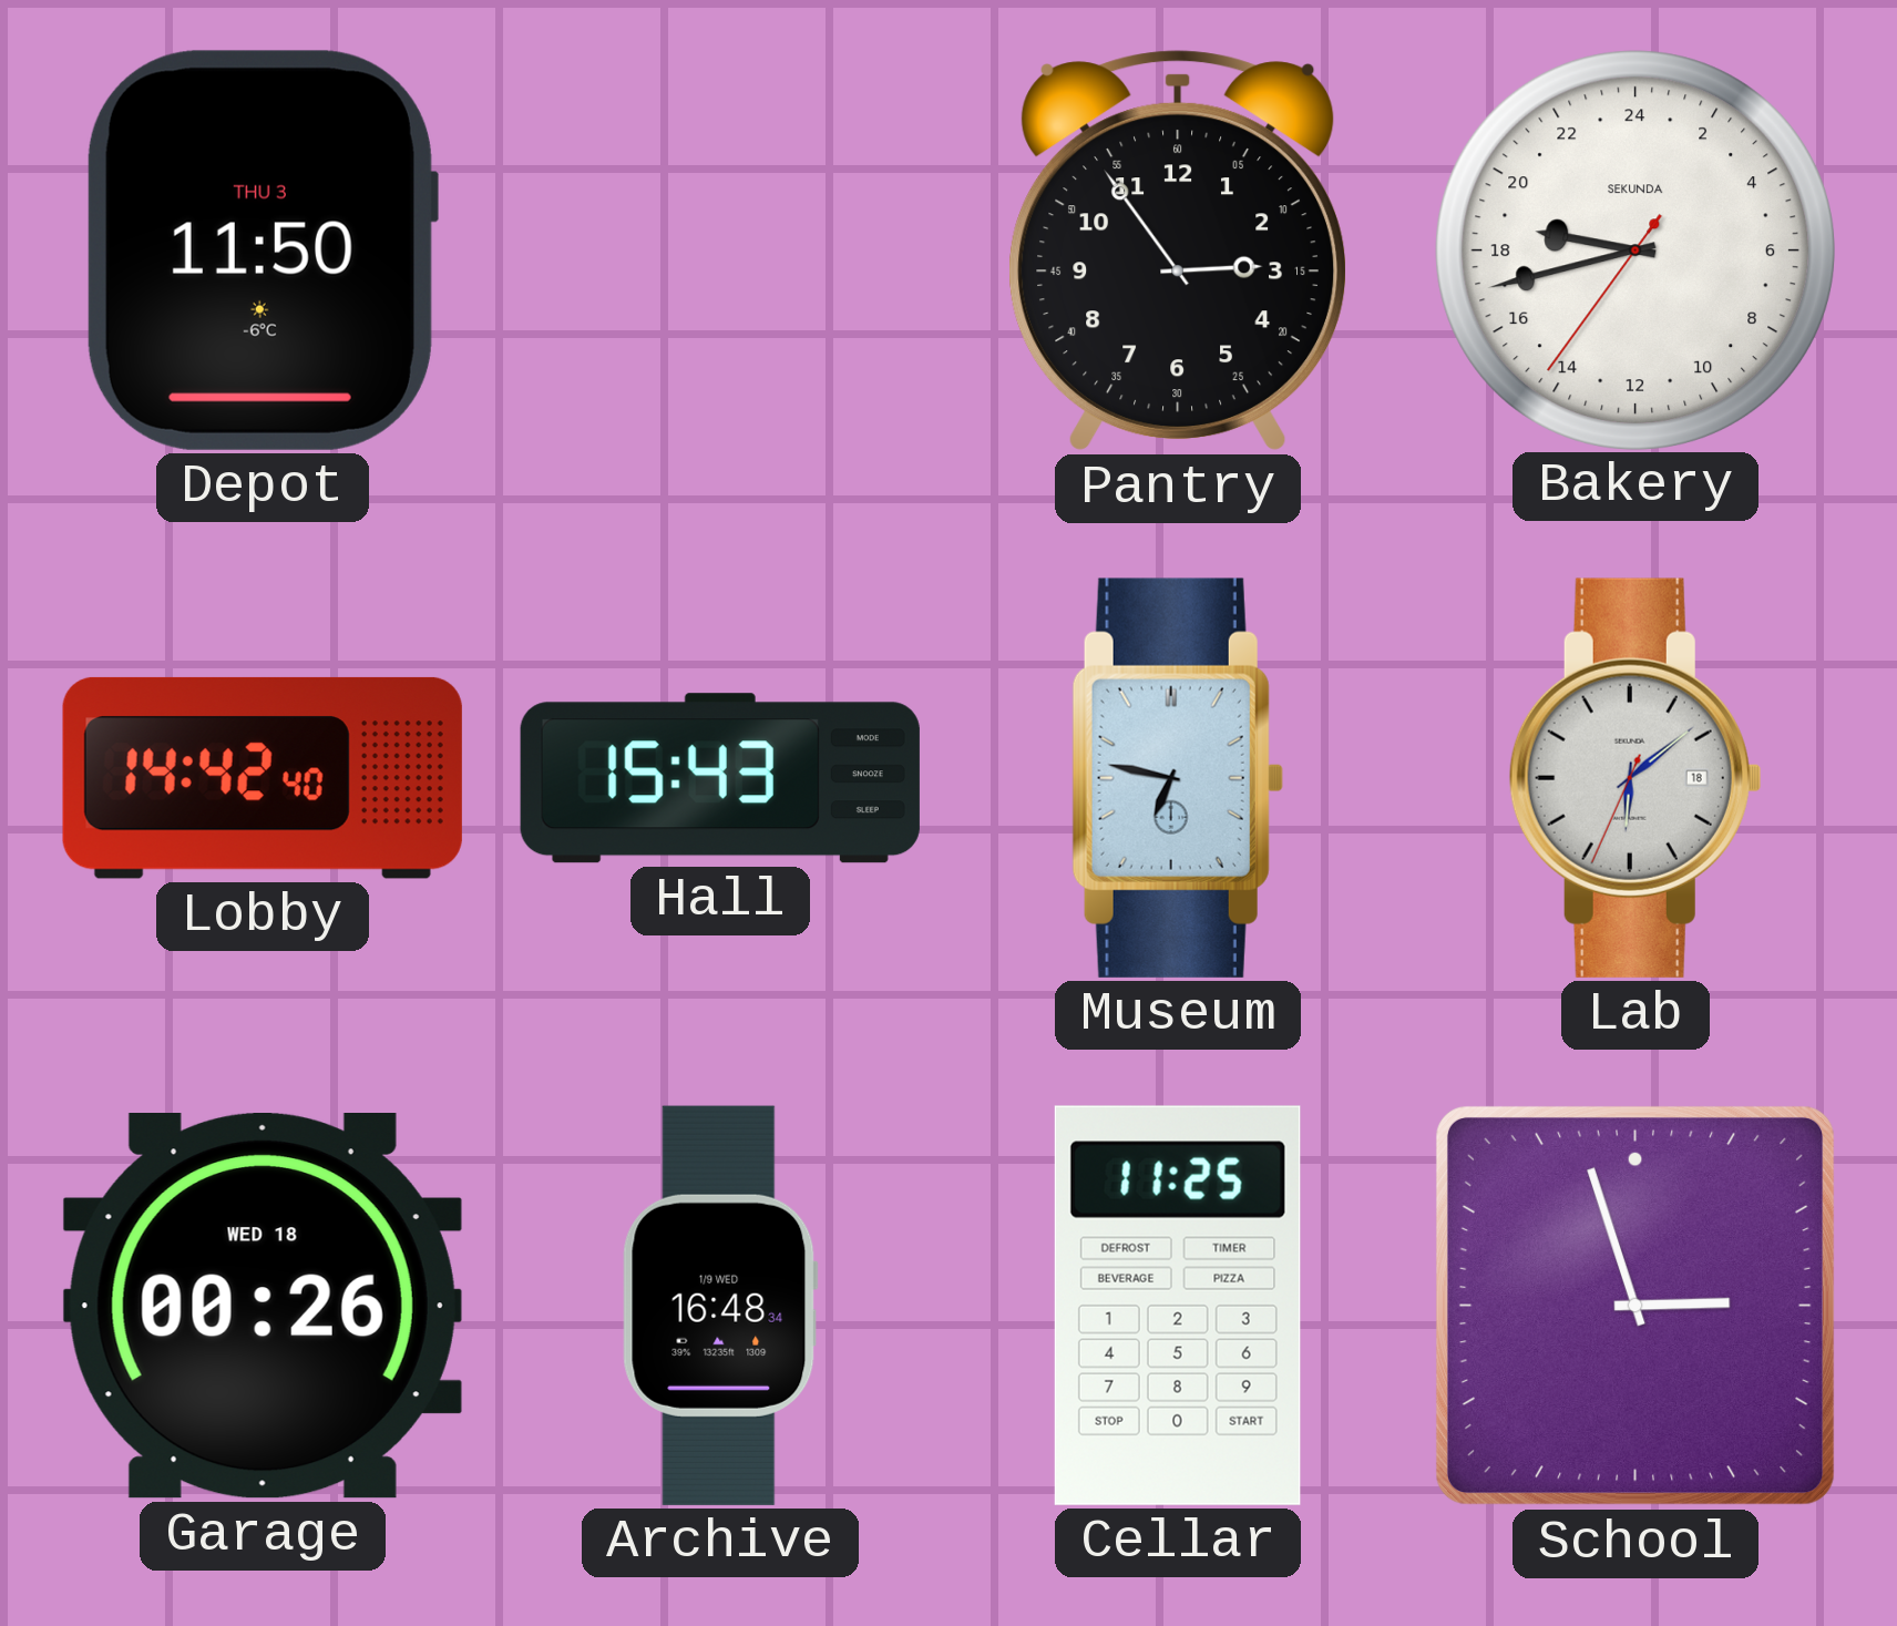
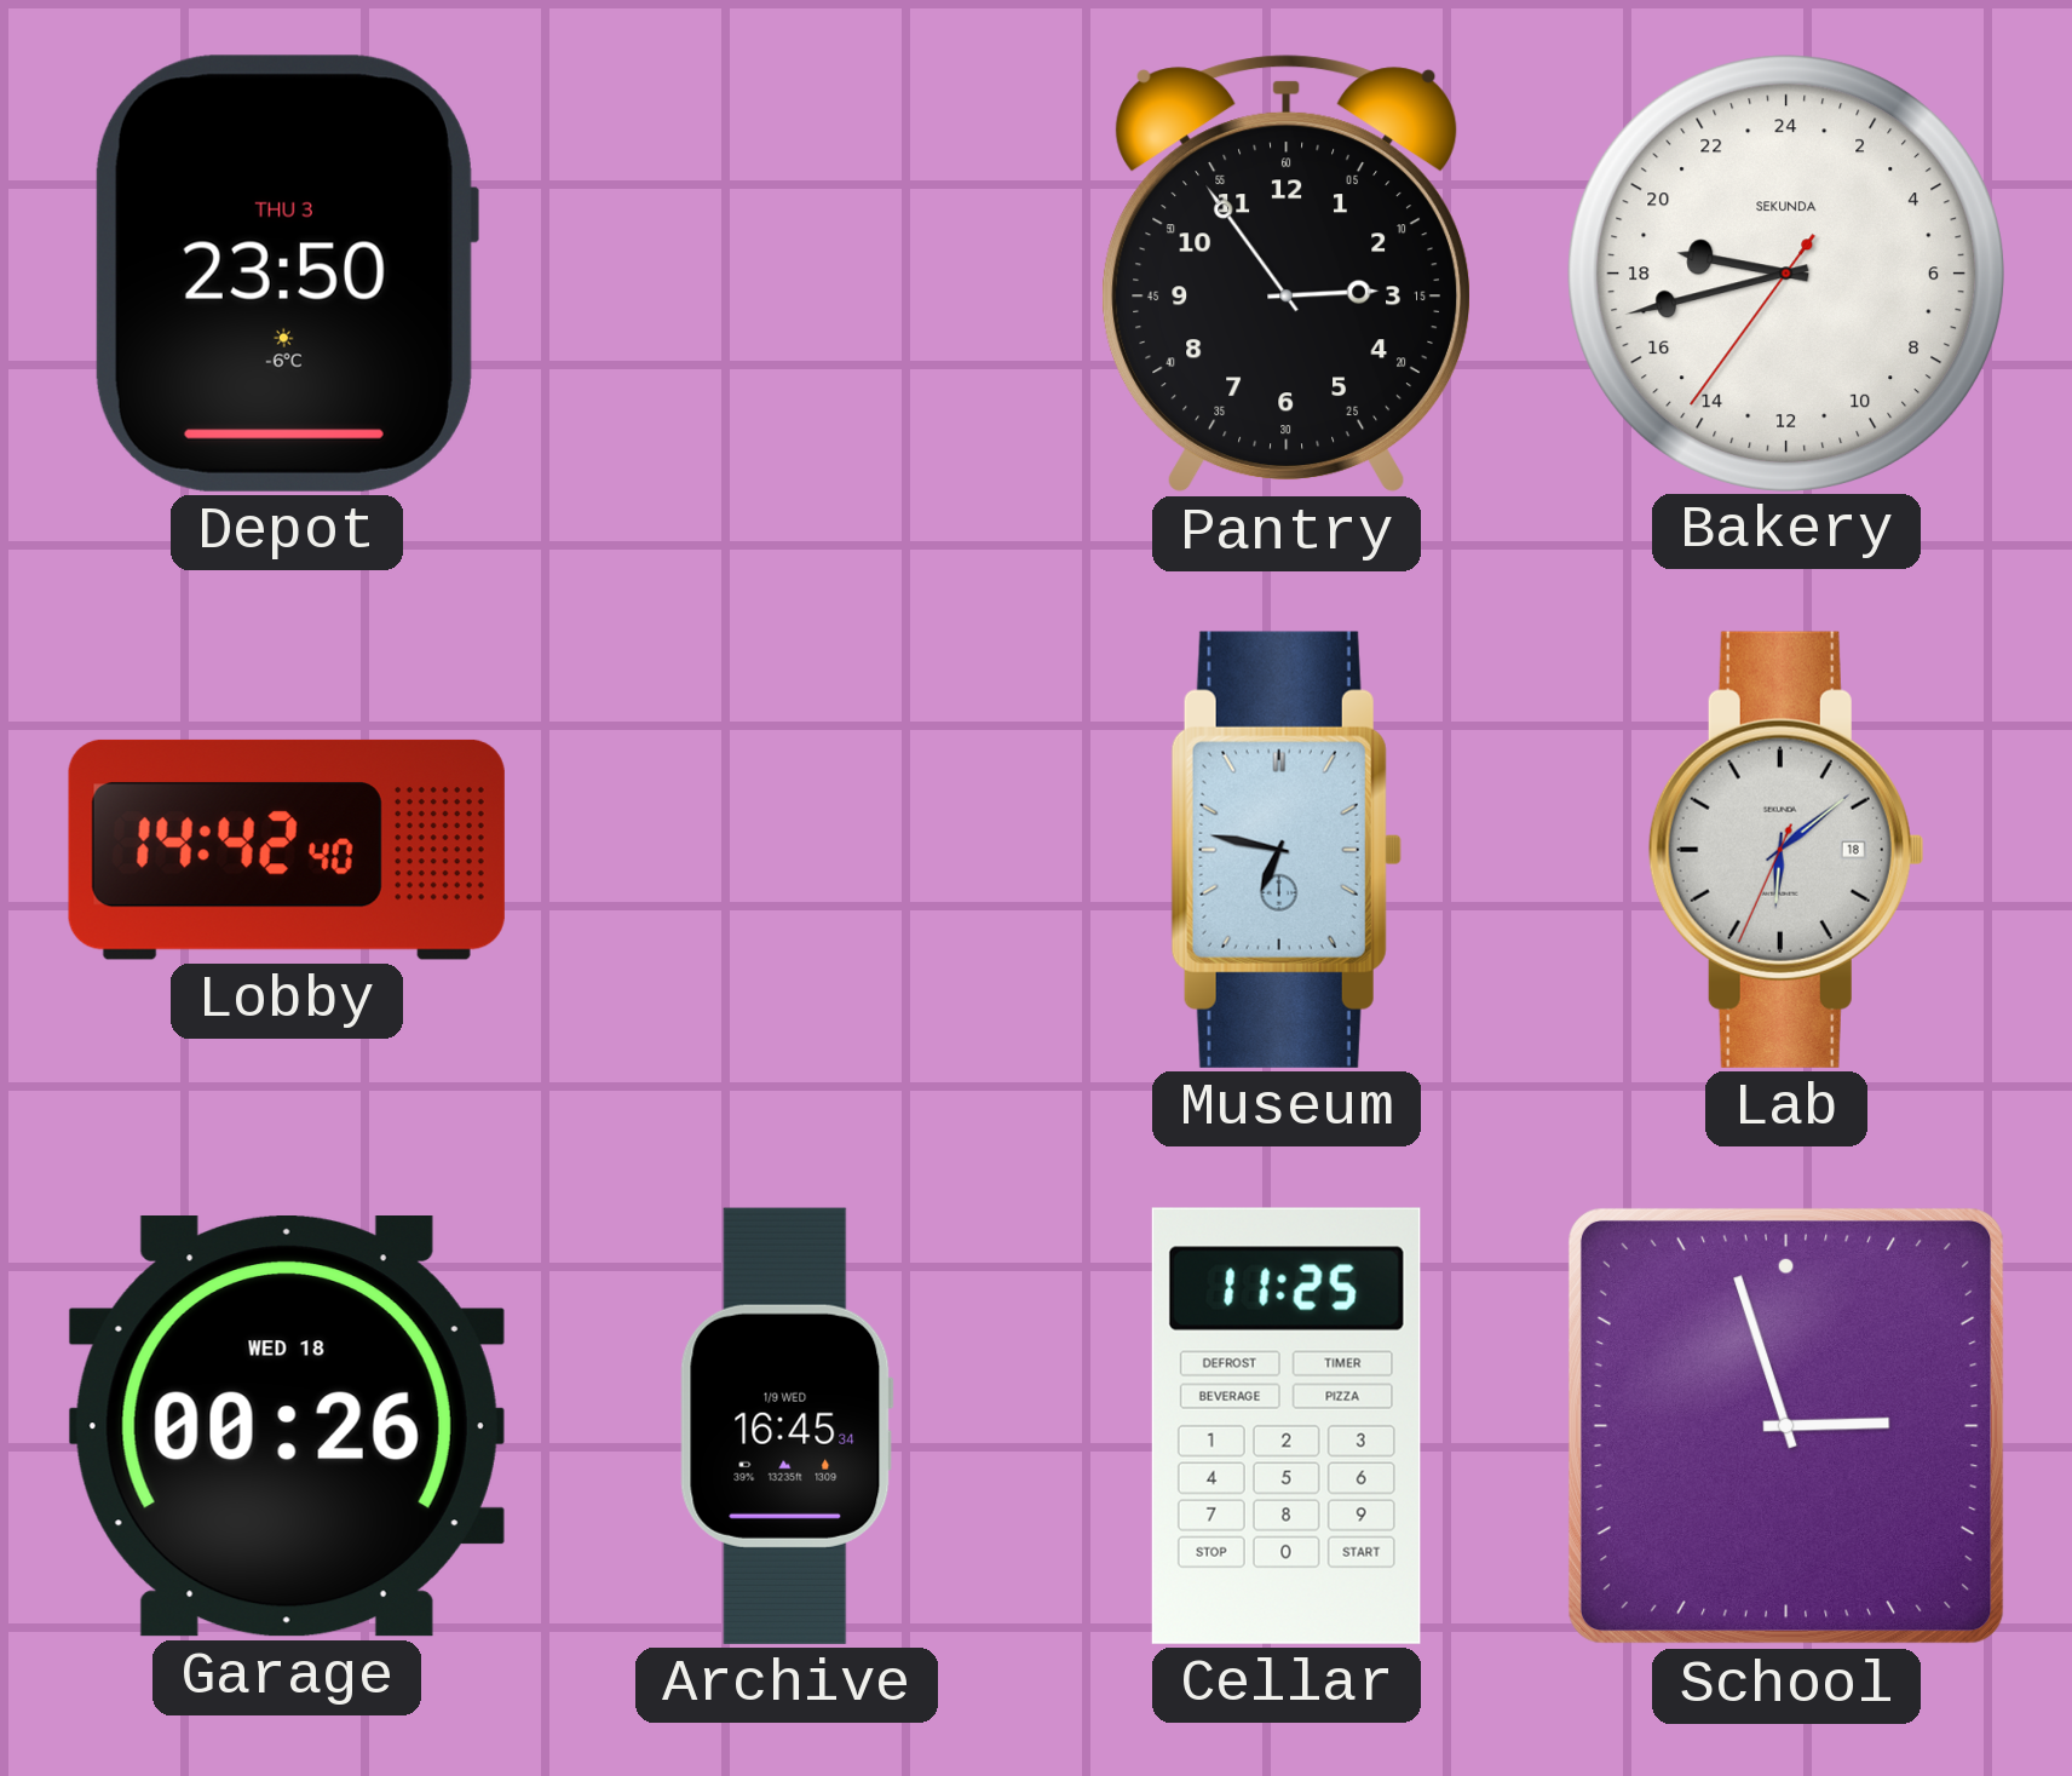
Depot: 11:50 -> 23:50
Hall: 15:43 -> none
Archive: 16:48 -> 16:45
